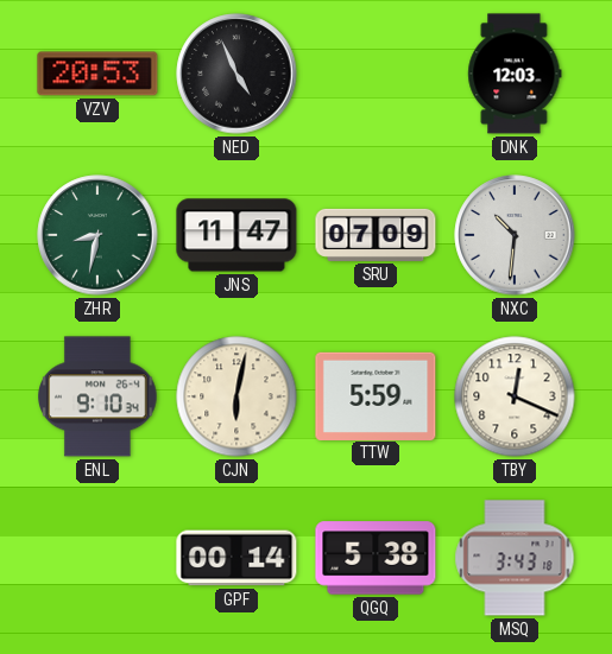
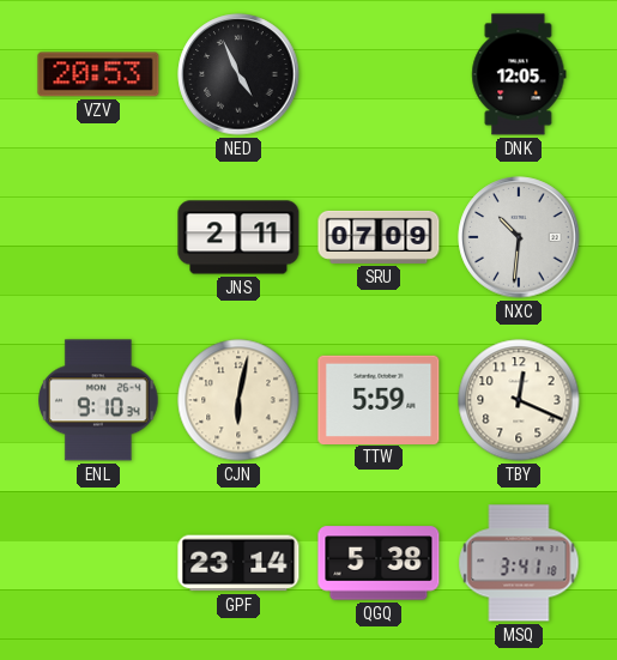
DNK: 12:03 -> 12:05
ZHR: 8:32 -> none
JNS: 11:47 -> 2:11
GPF: 00:14 -> 23:14
MSQ: 3:43 -> 3:41
